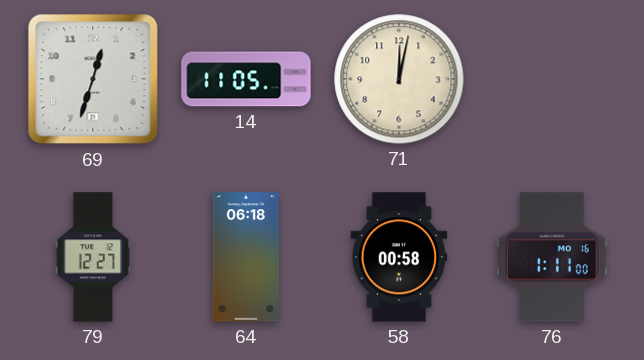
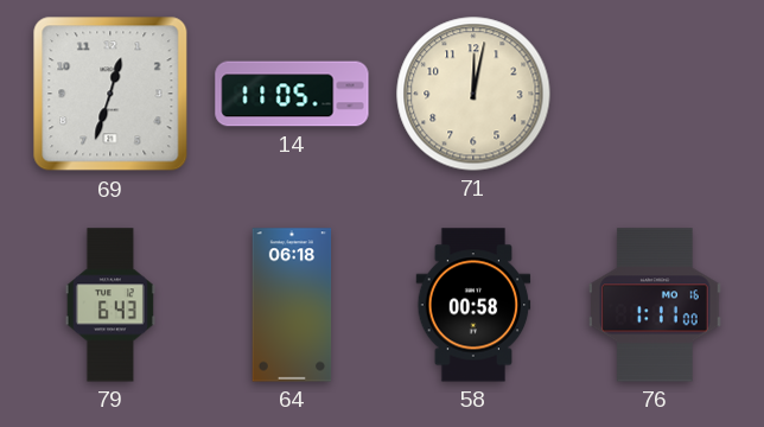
79: 12:27 -> 6:43
